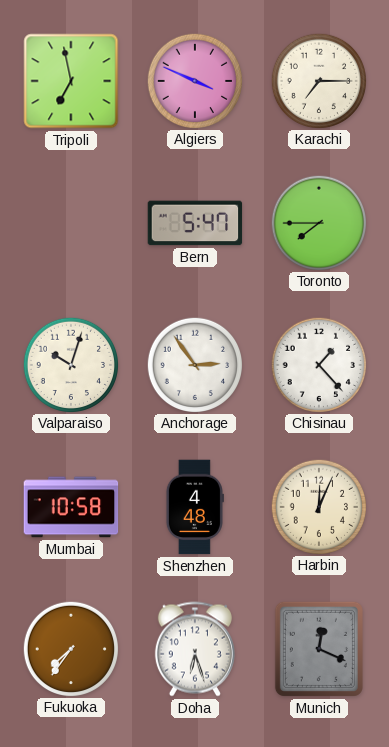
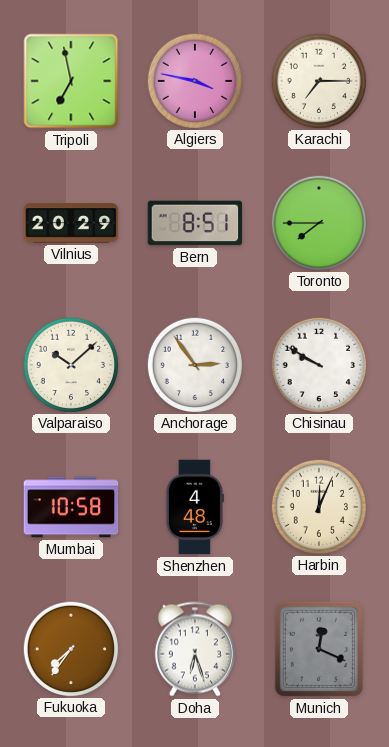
Algiers: 3:49 -> 3:47
Vilnius: none -> 20:29
Bern: 5:47 -> 8:51
Valparaiso: 10:03 -> 10:08
Chisinau: 1:23 -> 9:50
